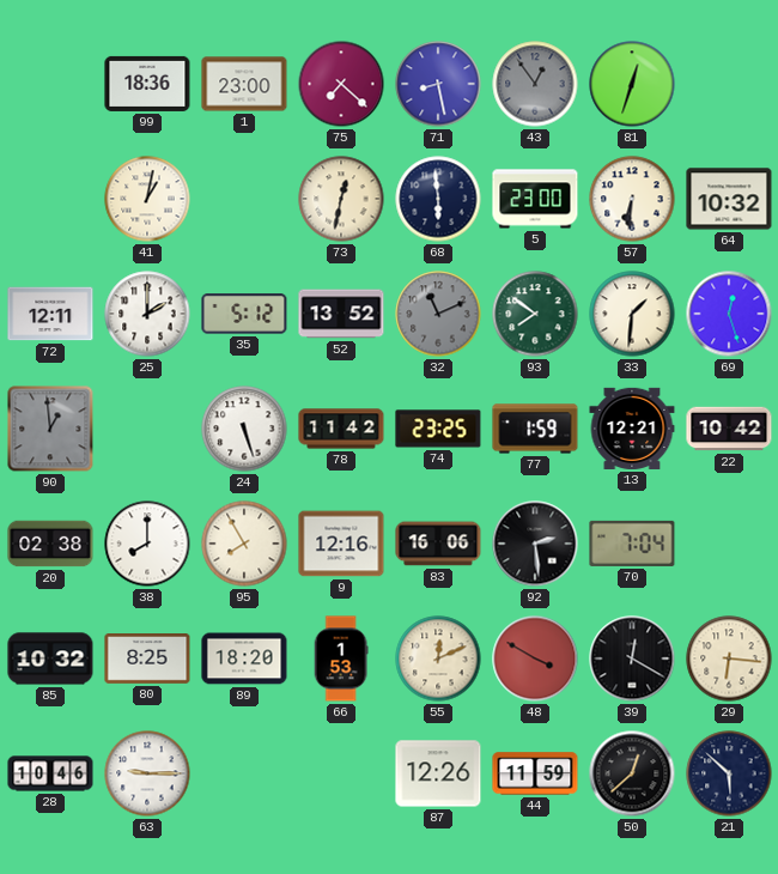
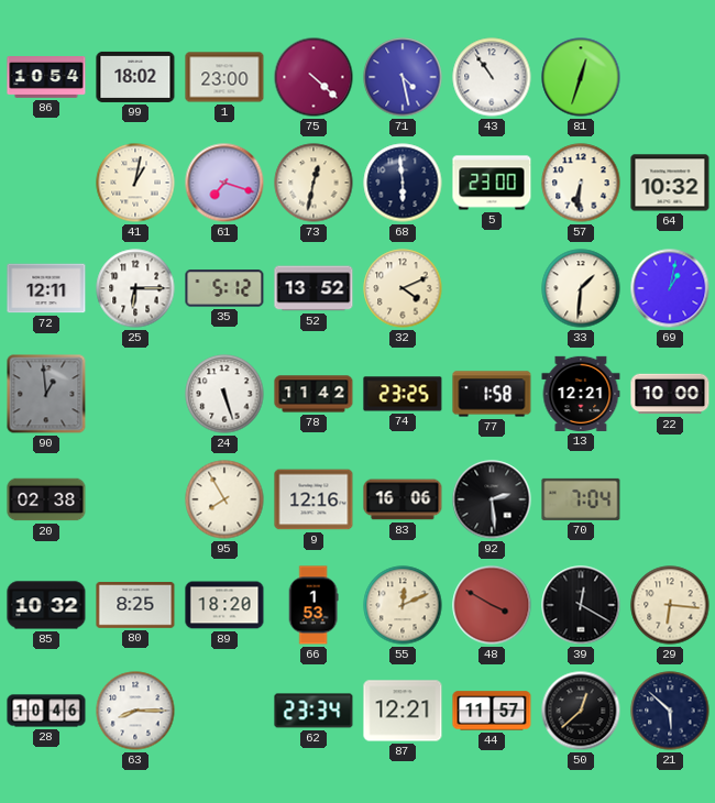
86: none -> 10:54
99: 18:36 -> 18:02
75: 7:22 -> 4:22
71: 8:28 -> 4:28
43: 12:54 -> 10:54
43 dial: grey -> white
61: none -> 7:18
25: 2:00 -> 6:15
32: 11:11 -> 4:11
32 dial: grey -> cream
93: 7:51 -> none
69: 12:27 -> 1:02
77: 1:59 -> 1:58
22: 10:42 -> 10:00
38: 8:00 -> none
63: 9:15 -> 8:15
62: none -> 23:34
87: 12:26 -> 12:21
44: 11:59 -> 11:57
